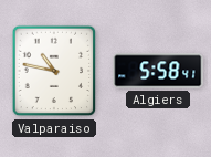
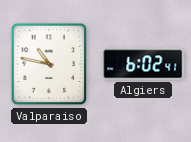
Algiers: 5:58 -> 6:02
